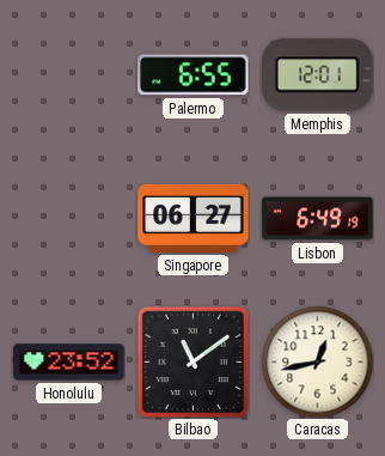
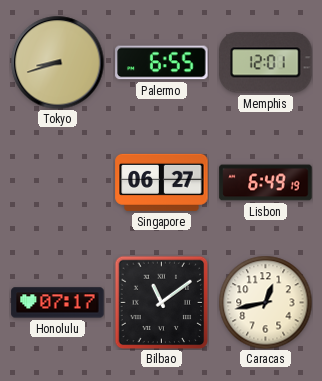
Tokyo: none -> 8:42
Honolulu: 23:52 -> 07:17
